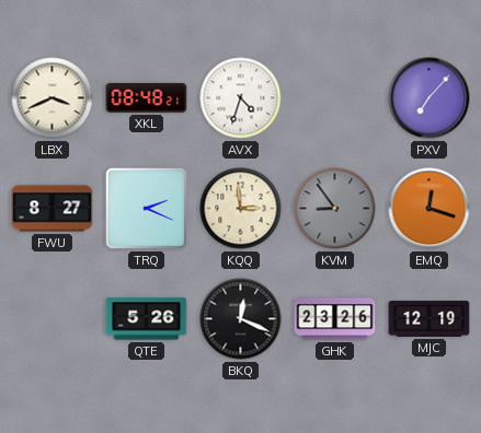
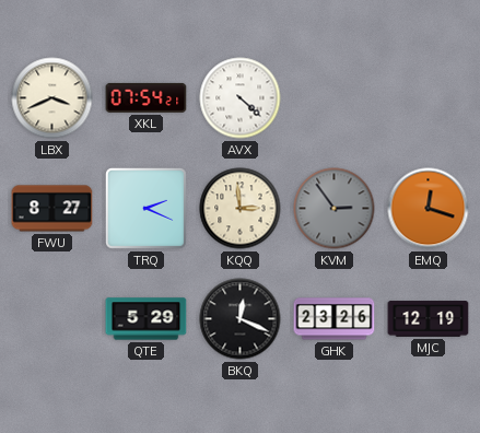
XKL: 08:48 -> 07:54
AVX: 4:33 -> 4:22
PXV: 7:07 -> none
KVM: 8:54 -> 2:54
QTE: 5:26 -> 5:29
